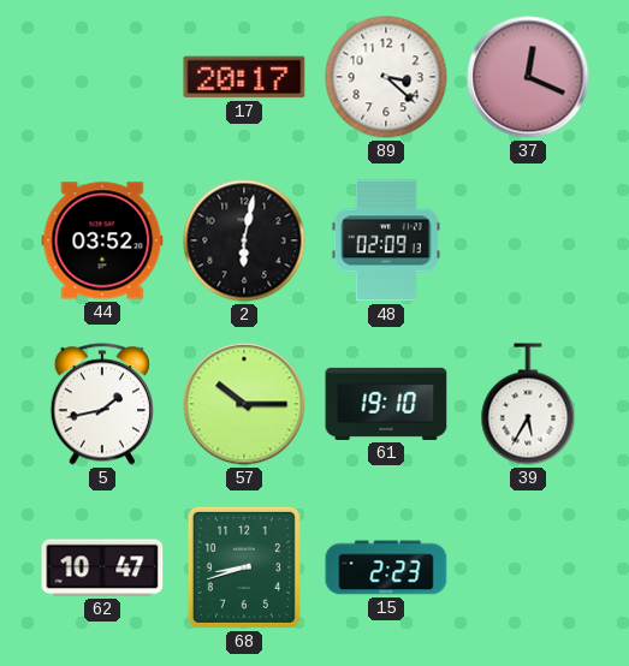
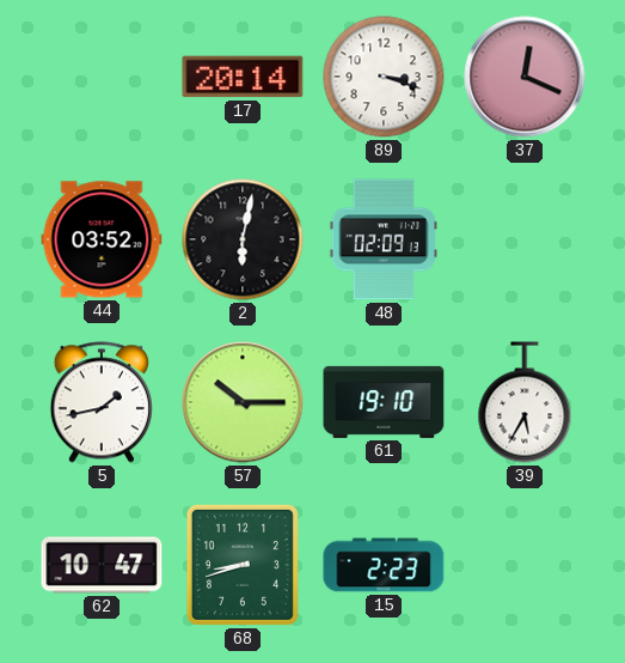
17: 20:17 -> 20:14
89: 3:22 -> 3:18
